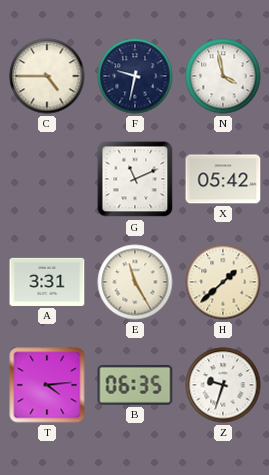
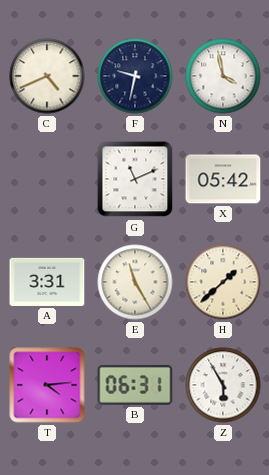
C: 4:45 -> 4:41
B: 06:35 -> 06:31
Z: 9:33 -> 5:55
